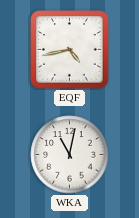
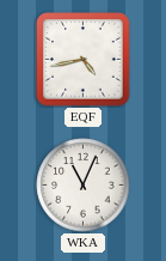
WKA: 11:02 -> 11:04
